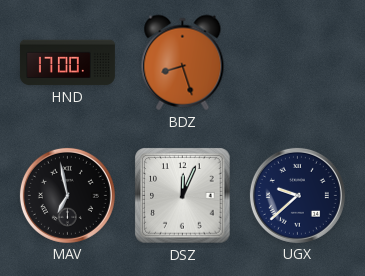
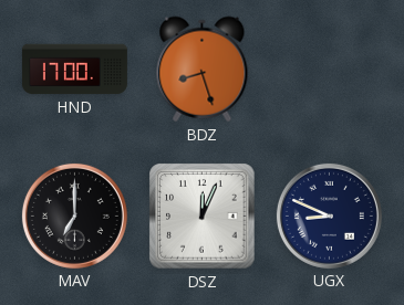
MAV: 6:58 -> 7:00
UGX: 9:38 -> 8:49
